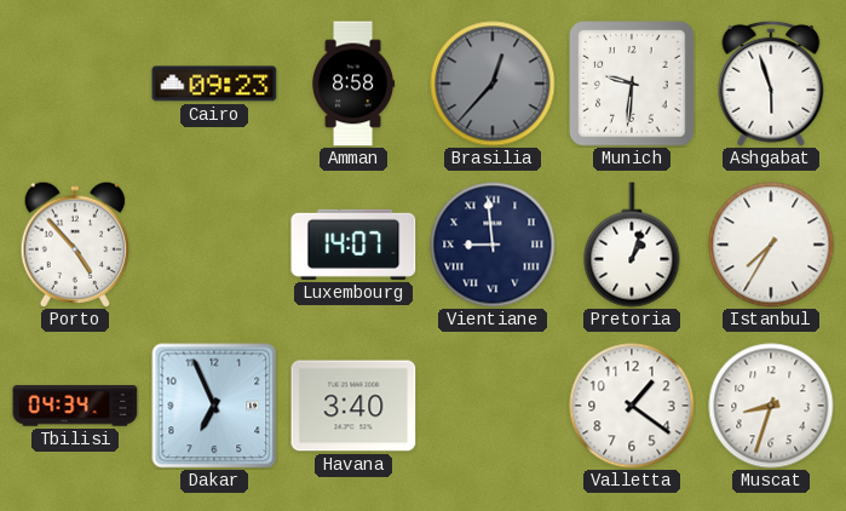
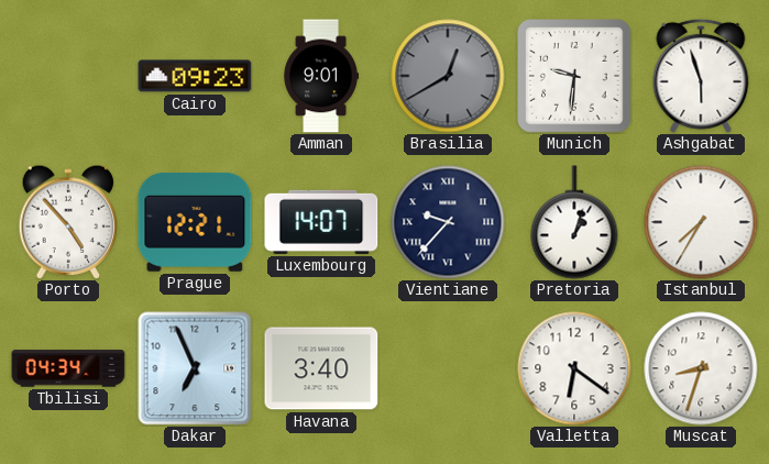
Amman: 8:58 -> 9:01
Brasilia: 12:37 -> 12:40
Prague: none -> 12:21
Vientiane: 8:59 -> 9:37
Valletta: 1:21 -> 6:21
